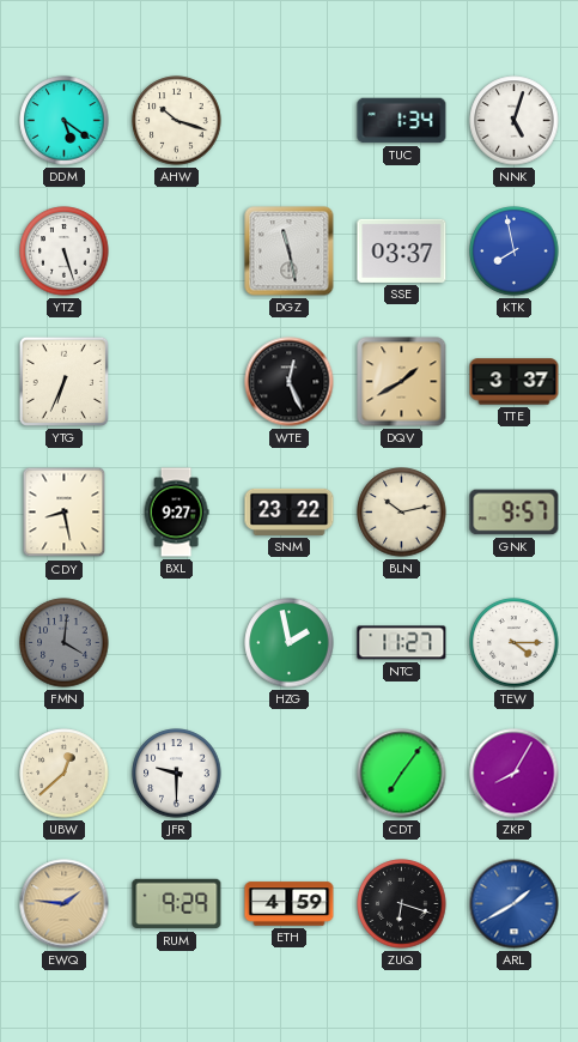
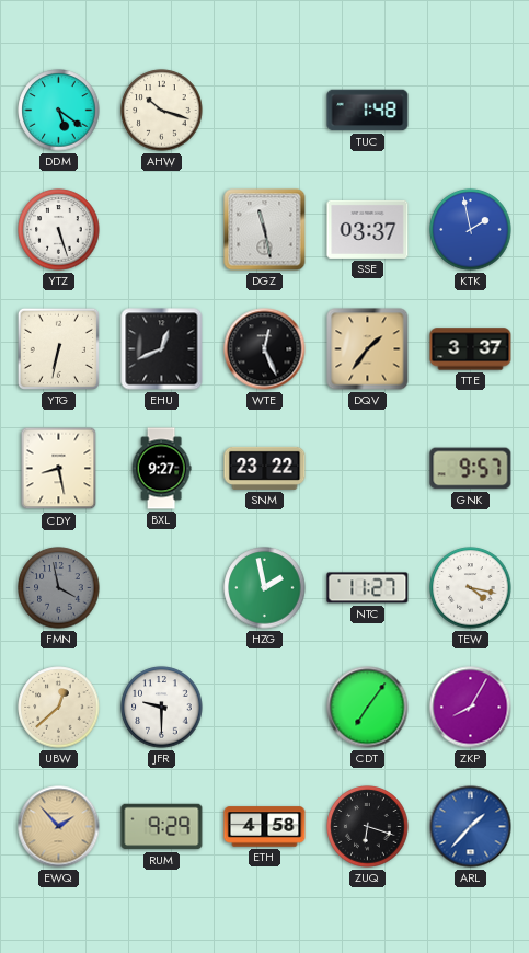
TUC: 1:34 -> 1:48
NNK: 5:03 -> none
KTK: 7:58 -> 1:58
YTG: 6:34 -> 6:32
EHU: none -> 12:41
DQV: 1:40 -> 1:36
BLN: 10:13 -> none
FMN: 4:01 -> 3:58
TEW: 4:15 -> 4:17
EWQ: 1:46 -> 1:53
ETH: 4:59 -> 4:58
ARL: 1:40 -> 1:37
